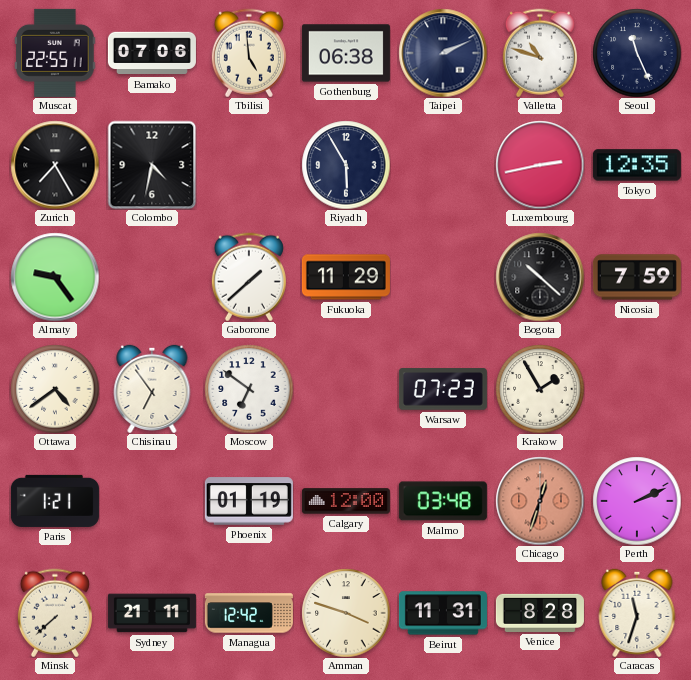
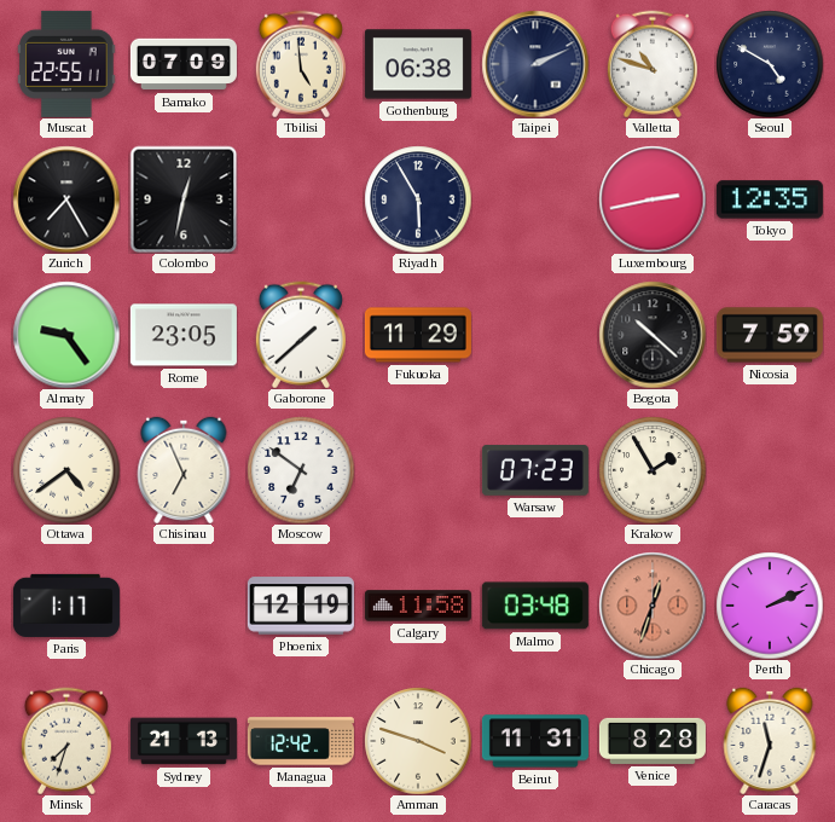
Bamako: 07:06 -> 07:09
Seoul: 11:26 -> 4:50
Colombo: 4:32 -> 12:32
Rome: none -> 23:05
Chisinau: 6:54 -> 6:56
Paris: 1:21 -> 1:17
Phoenix: 01:19 -> 12:19
Calgary: 12:00 -> 11:58
Minsk: 7:38 -> 7:33
Sydney: 21:11 -> 21:13
